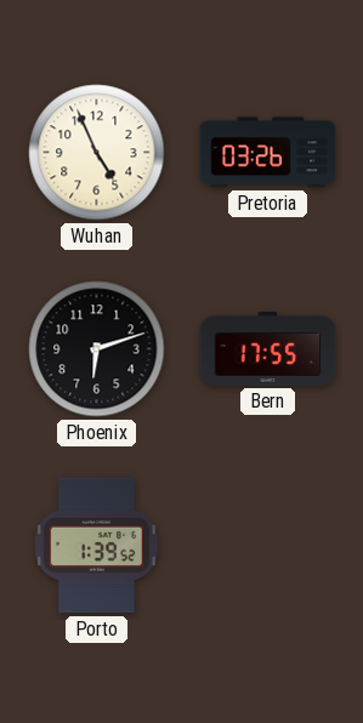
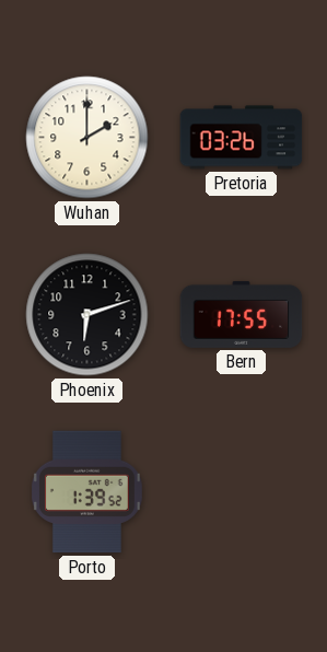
Wuhan: 4:56 -> 2:00
